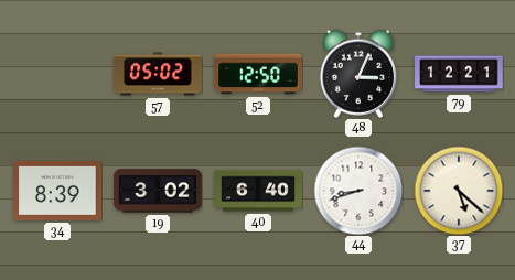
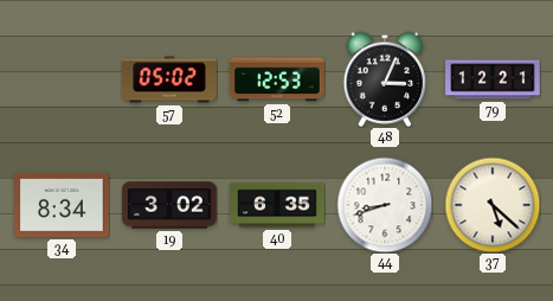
52: 12:50 -> 12:53
34: 8:39 -> 8:34
40: 6:40 -> 6:35
